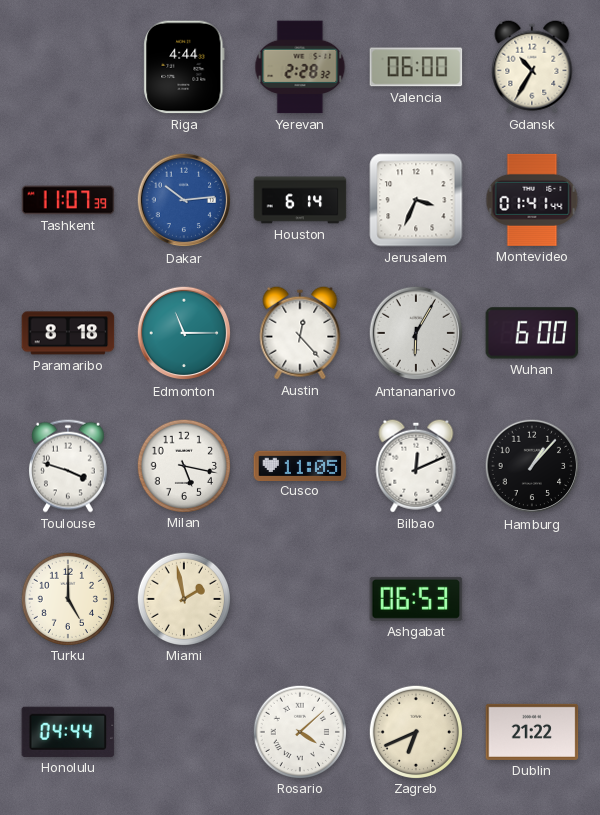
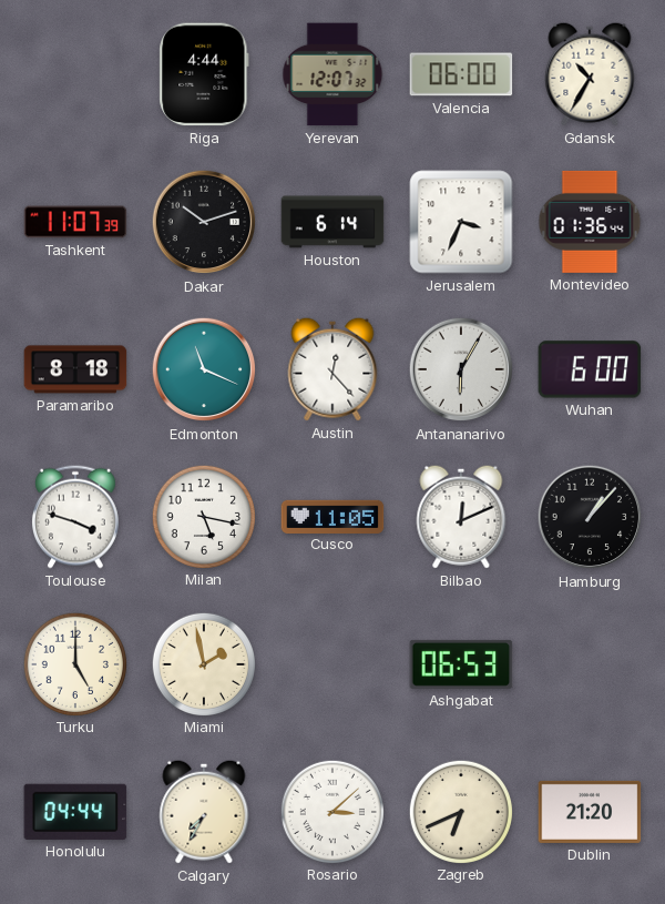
Yerevan: 2:28 -> 12:07
Dakar: 10:14 -> 10:12
Dakar dial: blue -> black
Montevideo: 01:41 -> 01:36
Edmonton: 11:15 -> 11:19
Calgary: none -> 7:35
Rosario: 4:08 -> 3:08
Dublin: 21:22 -> 21:20
